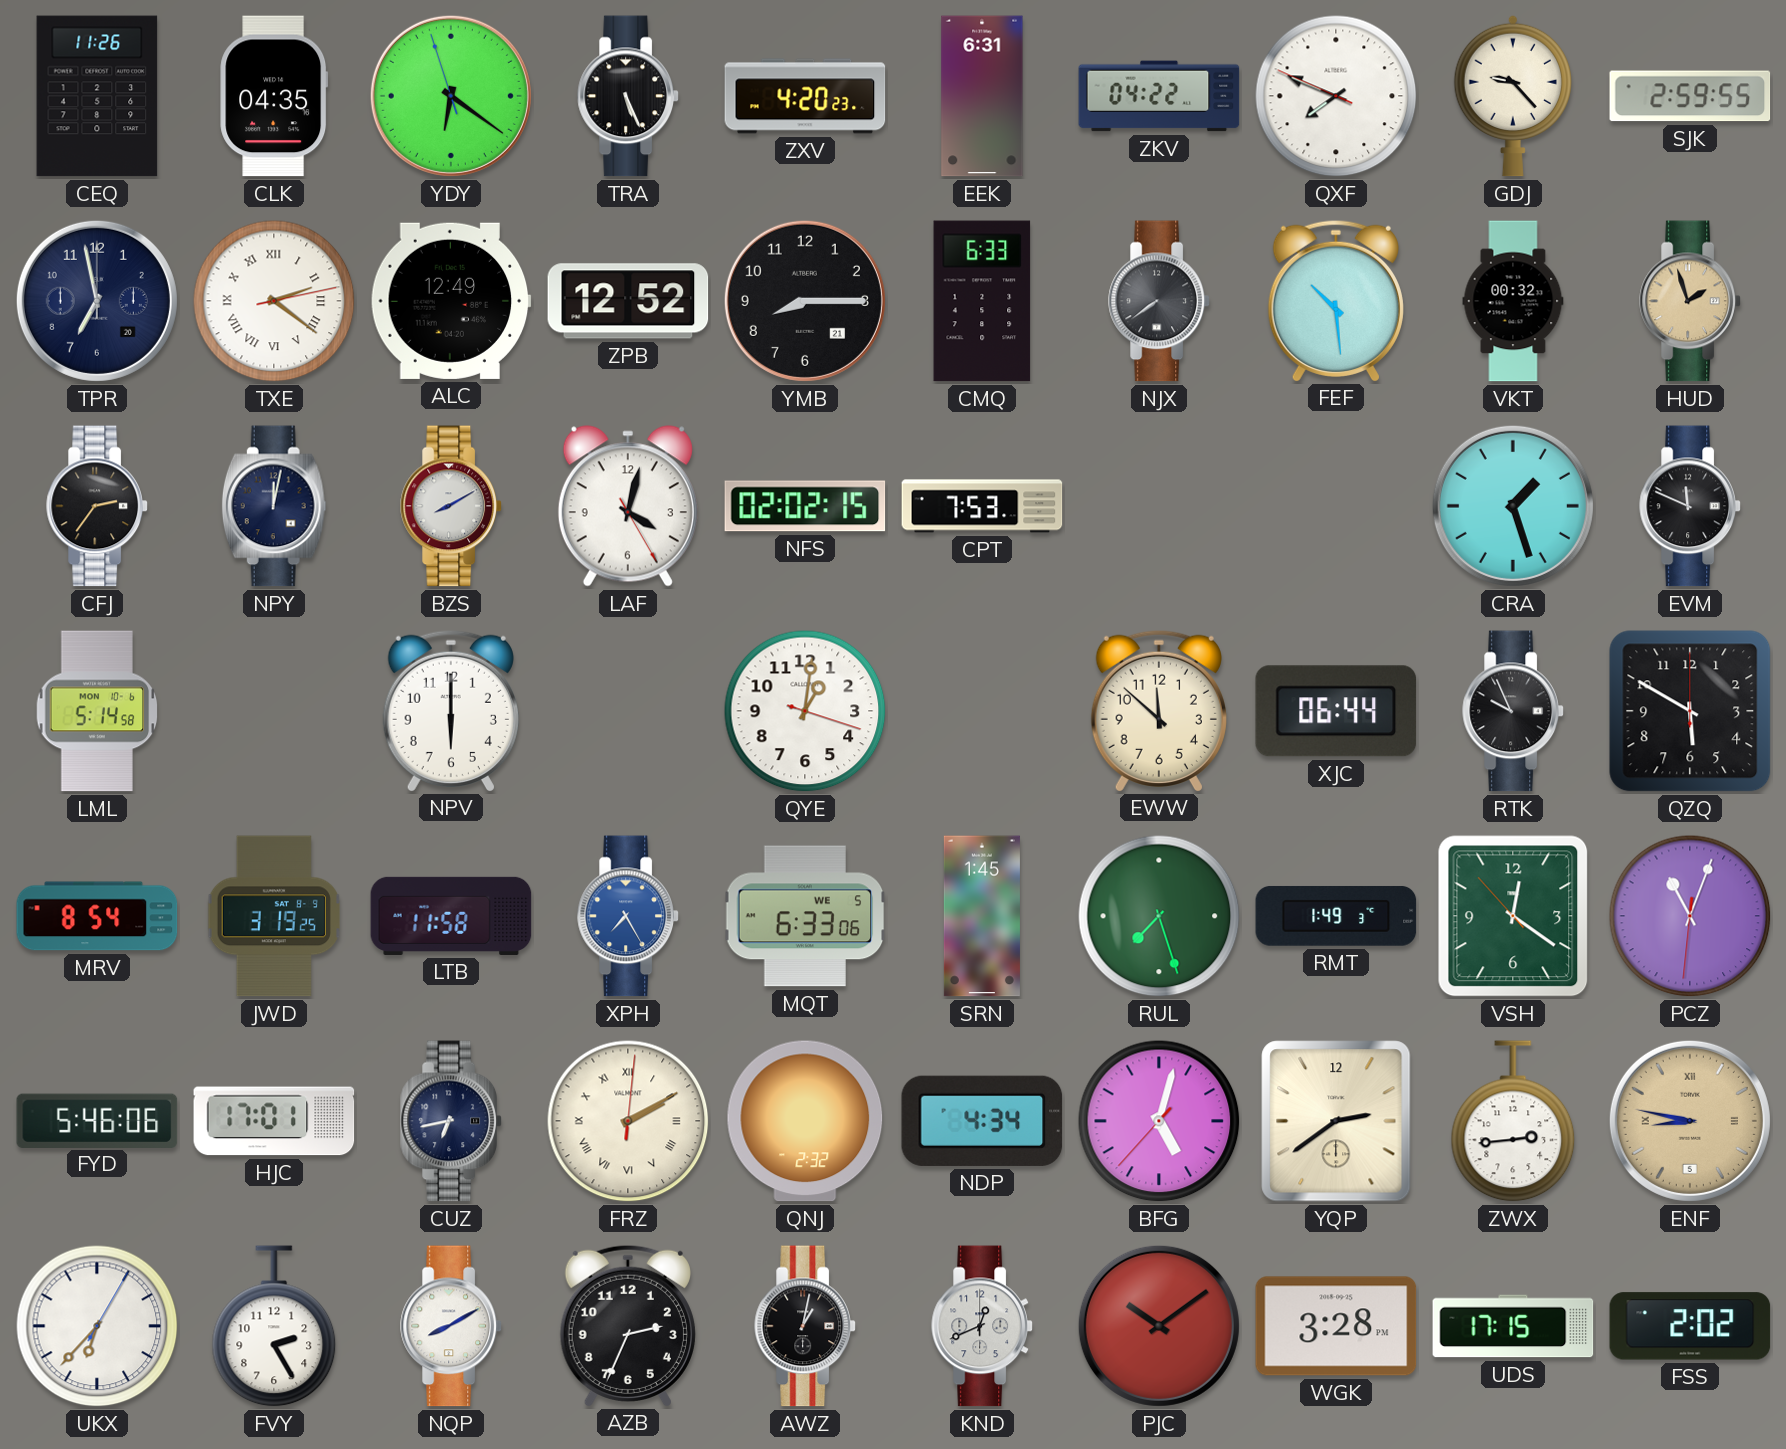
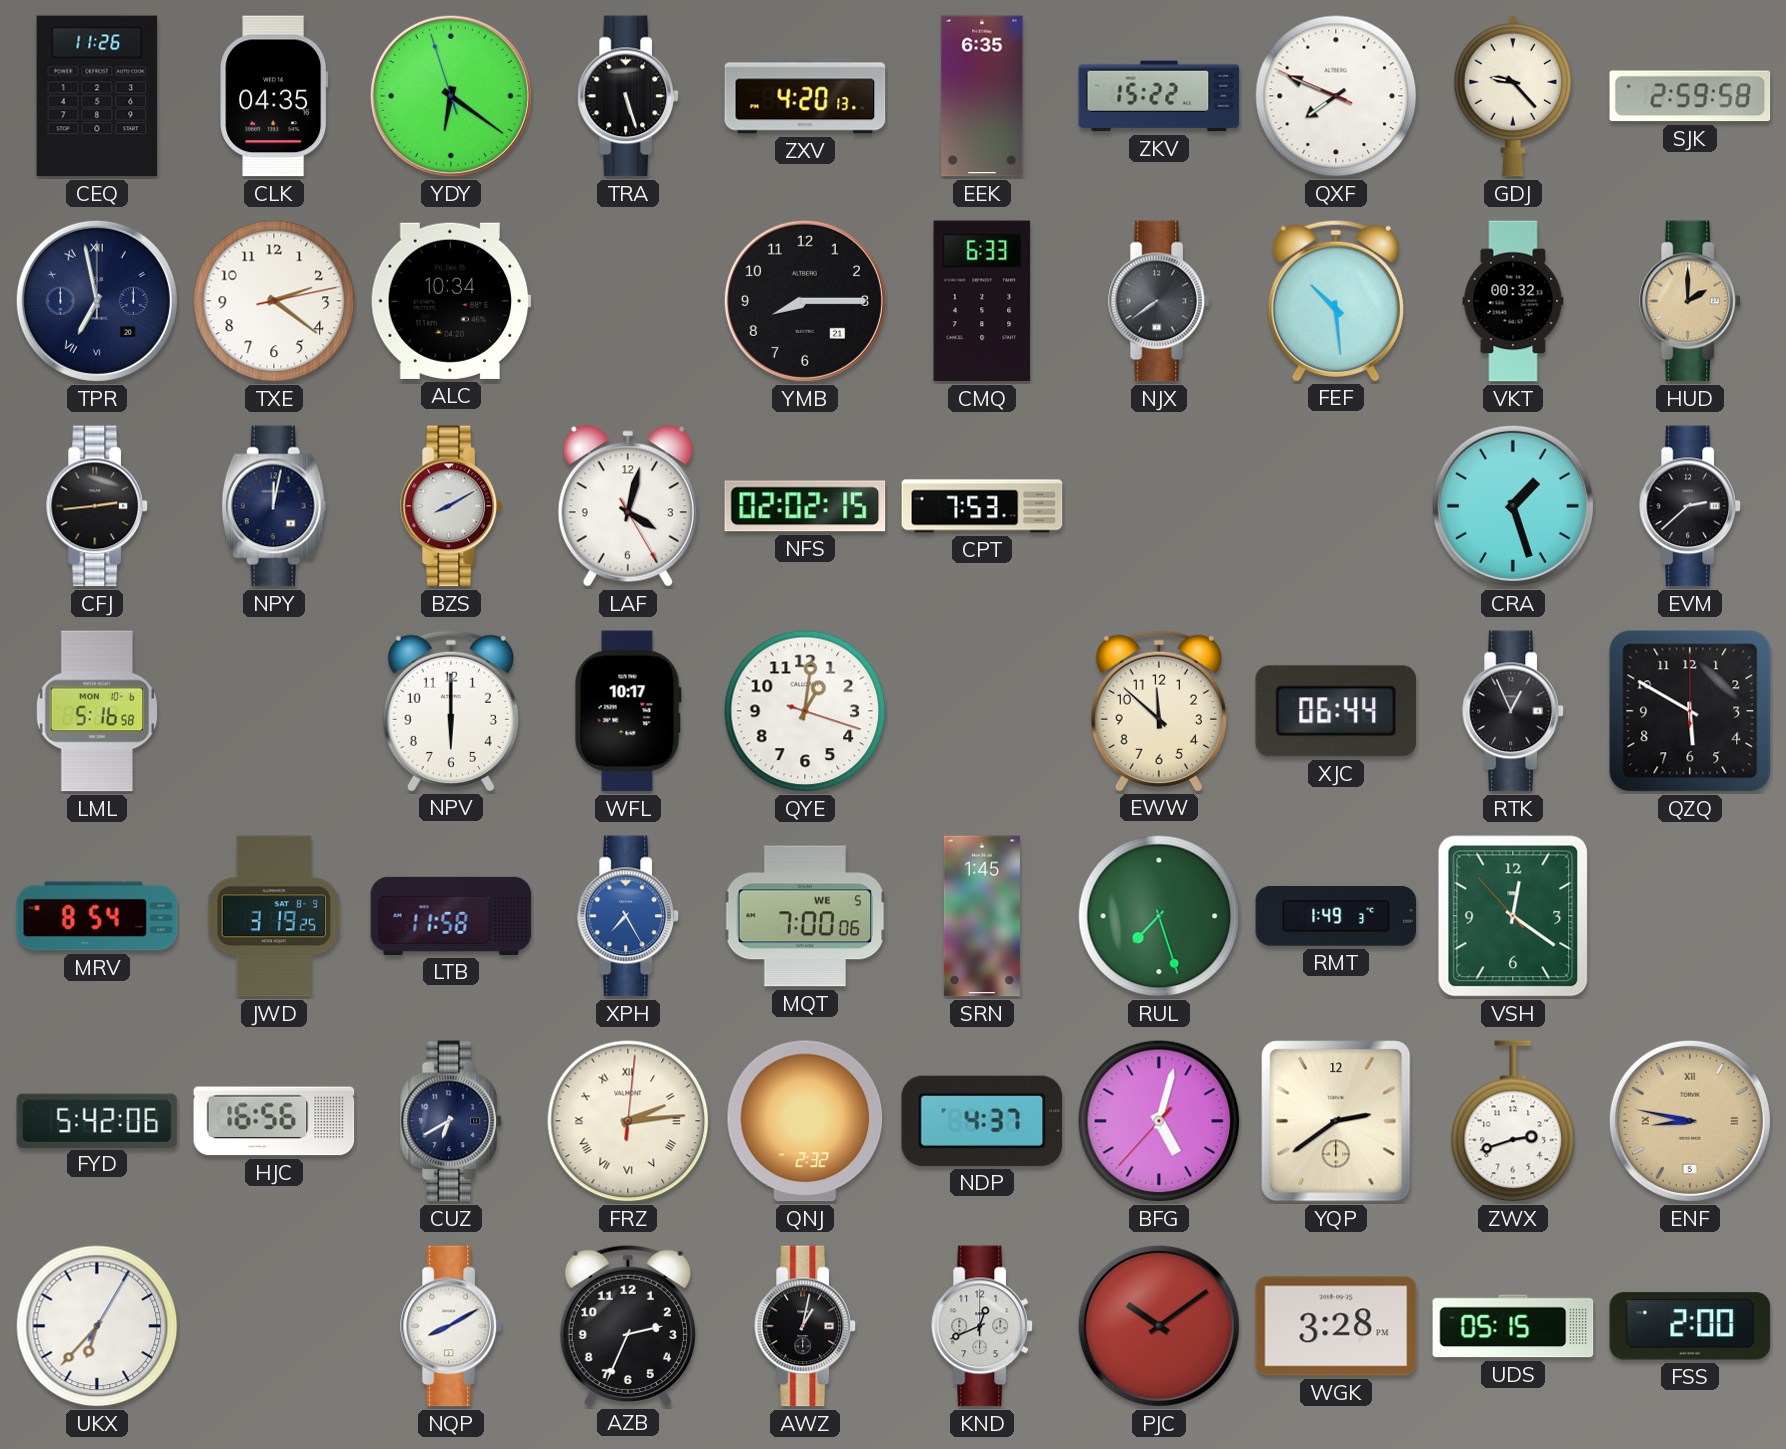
TRA: 5:26 -> 5:27
ZXV: 4:20:23 -> 4:20:13
EEK: 6:31 -> 6:35
ZKV: 04:22 -> 15:22
SJK: 2:59:55 -> 2:59:58
TPR numerals: Arabic -> Roman
TXE numerals: Roman -> Arabic
ALC: 12:49 -> 10:34
ZPB: 12:52 -> none
HUD: 1:57 -> 2:00
CFJ: 2:36 -> 2:44
EVM: 11:49 -> 2:38
LML: 5:14 -> 5:16
WFL: none -> 10:17
RTK: 9:56 -> 12:56
MQT: 6:33 -> 7:00
PCZ: 11:03 -> none
FYD: 5:46 -> 5:42
HJC: 17:01 -> 16:56
CUZ: 6:43 -> 6:40
FRZ: 2:10 -> 2:14
NDP: 4:34 -> 4:37
ZWX: 2:44 -> 2:42
FVY: 2:25 -> none
UDS: 17:15 -> 05:15
FSS: 2:02 -> 2:00
